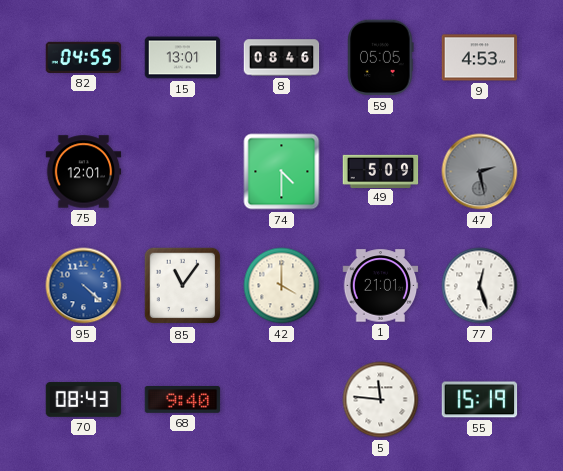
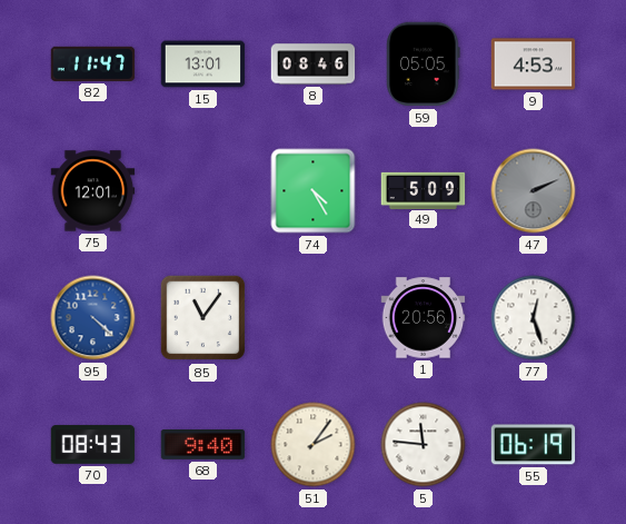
82: 04:55 -> 11:47
74: 4:30 -> 4:25
47: 2:28 -> 2:11
42: 4:00 -> none
1: 21:01 -> 20:56
51: none -> 2:06
55: 15:19 -> 06:19
